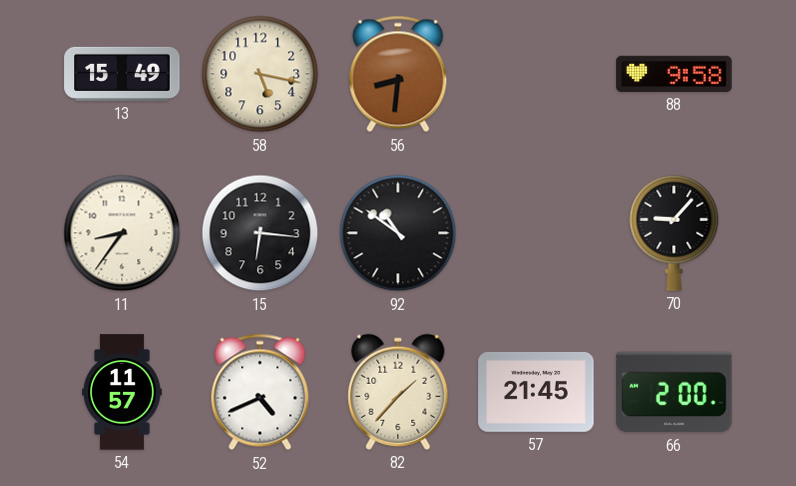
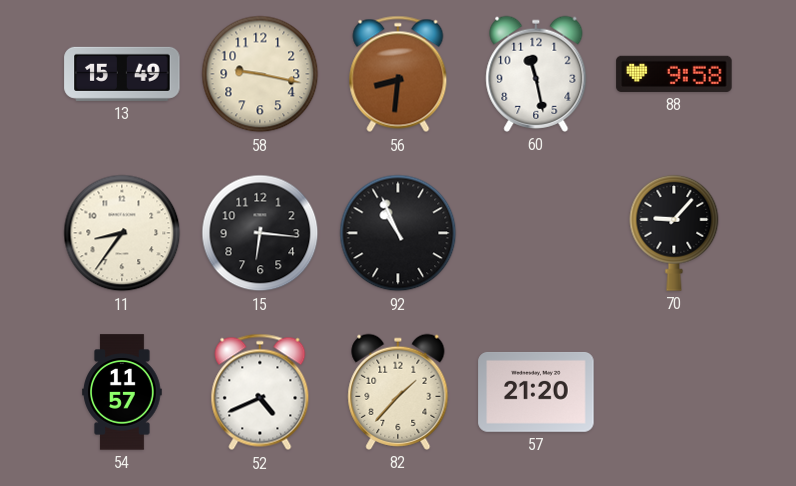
58: 5:17 -> 9:17
60: none -> 11:28
92: 10:51 -> 10:56
57: 21:45 -> 21:20
66: 2:00 -> none
